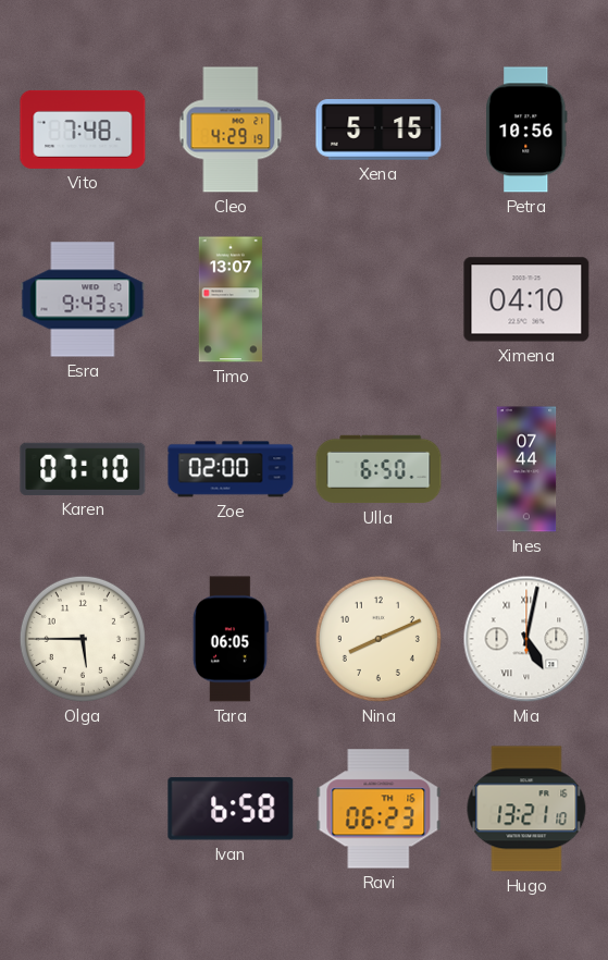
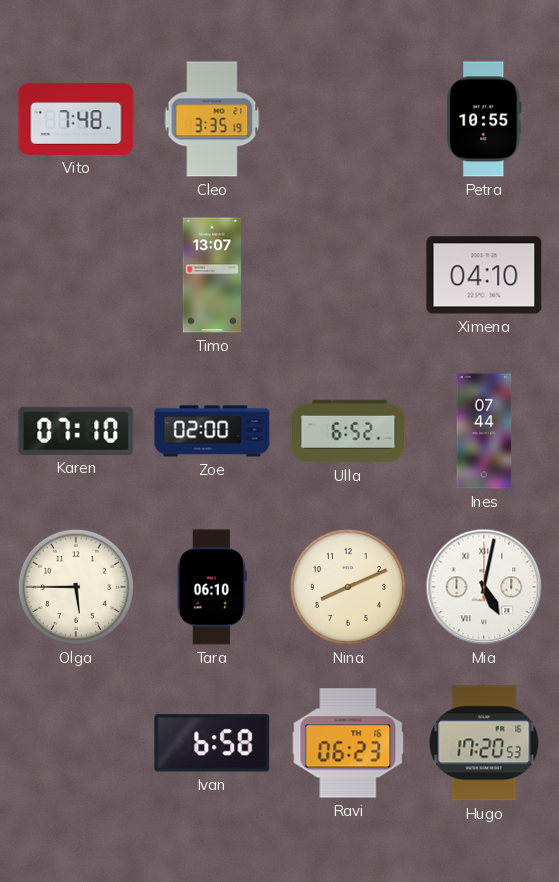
Cleo: 4:29 -> 3:35
Xena: 5:15 -> none
Petra: 10:56 -> 10:55
Esra: 9:43 -> none
Ulla: 6:50 -> 6:52
Tara: 06:05 -> 06:10
Hugo: 13:21 -> 17:20
